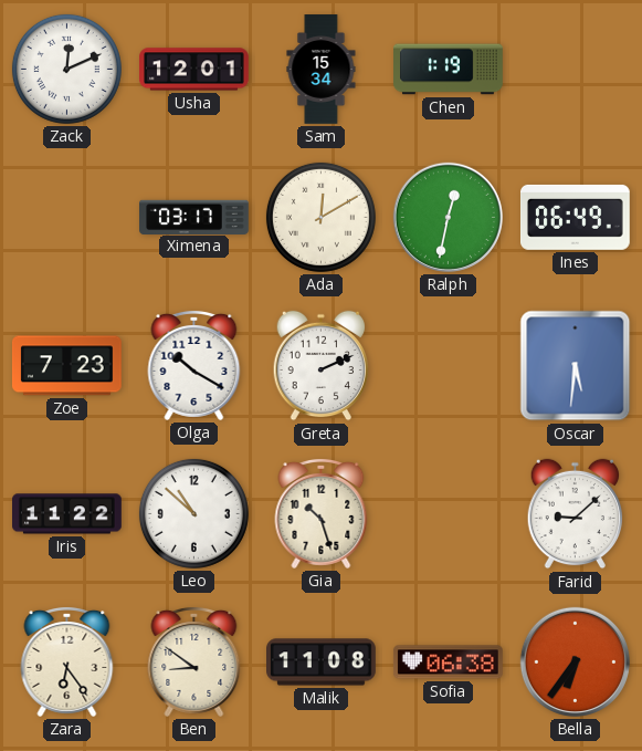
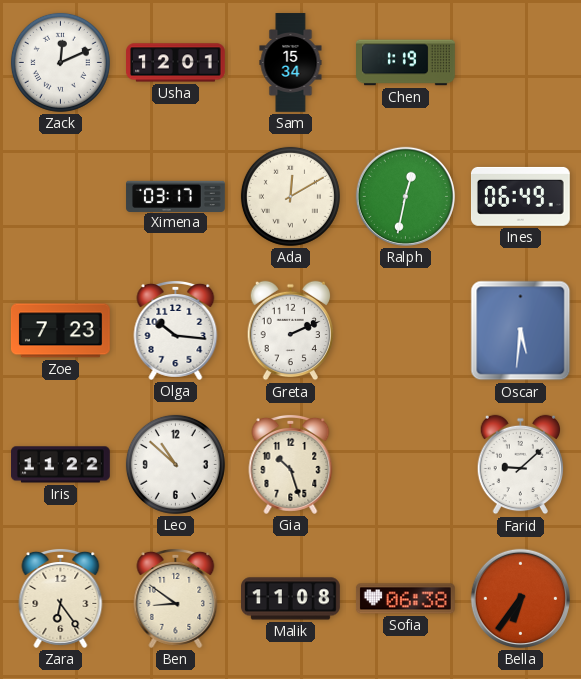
Olga: 10:20 -> 10:16
